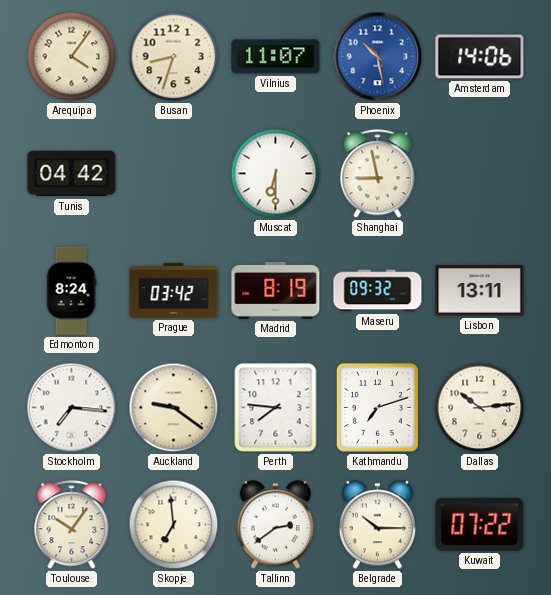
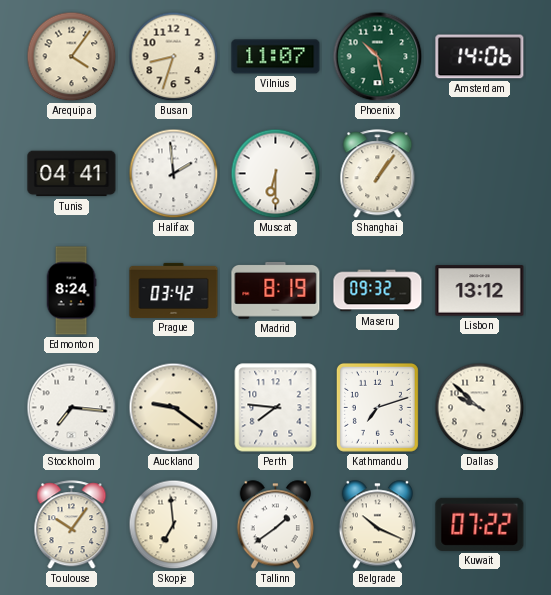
Phoenix dial: blue -> green
Tunis: 04:42 -> 04:41
Halifax: none -> 1:59
Shanghai: 8:58 -> 1:06
Lisbon: 13:11 -> 13:12
Dallas: 10:14 -> 9:52
Tallinn: 2:39 -> 1:39
Belgrade: 10:15 -> 10:19
